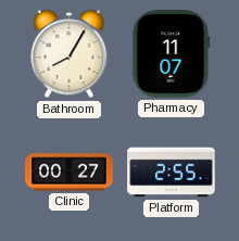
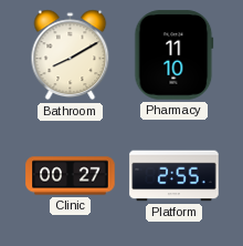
Bathroom: 8:05 -> 8:10
Pharmacy: 11:07 -> 11:10
